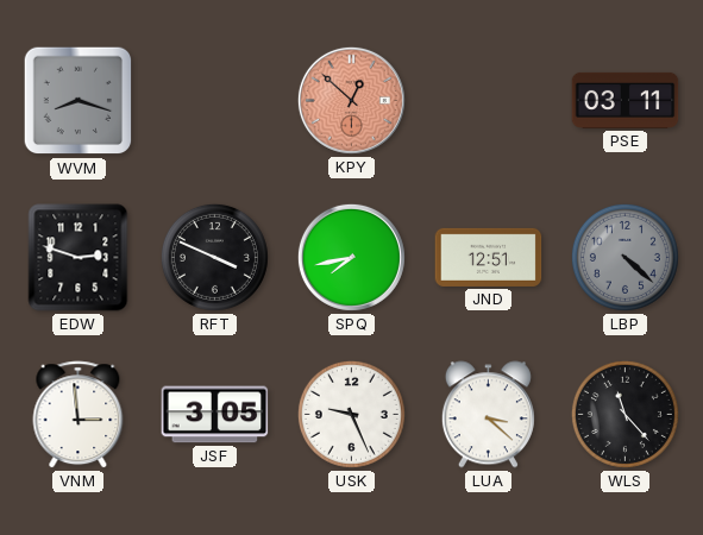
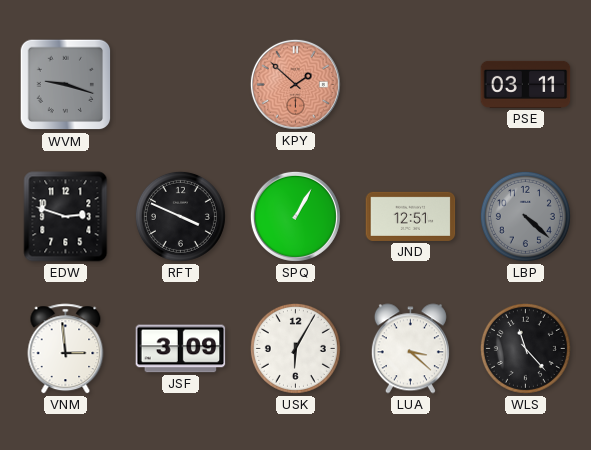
WVM: 8:18 -> 9:18
KPY: 12:52 -> 1:52
SPQ: 7:43 -> 1:05
JSF: 3:05 -> 3:09
USK: 9:26 -> 6:05
